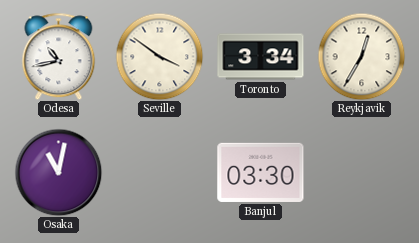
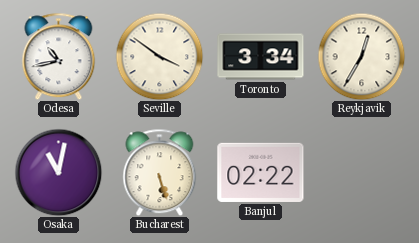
Bucharest: none -> 5:27
Banjul: 03:30 -> 02:22
